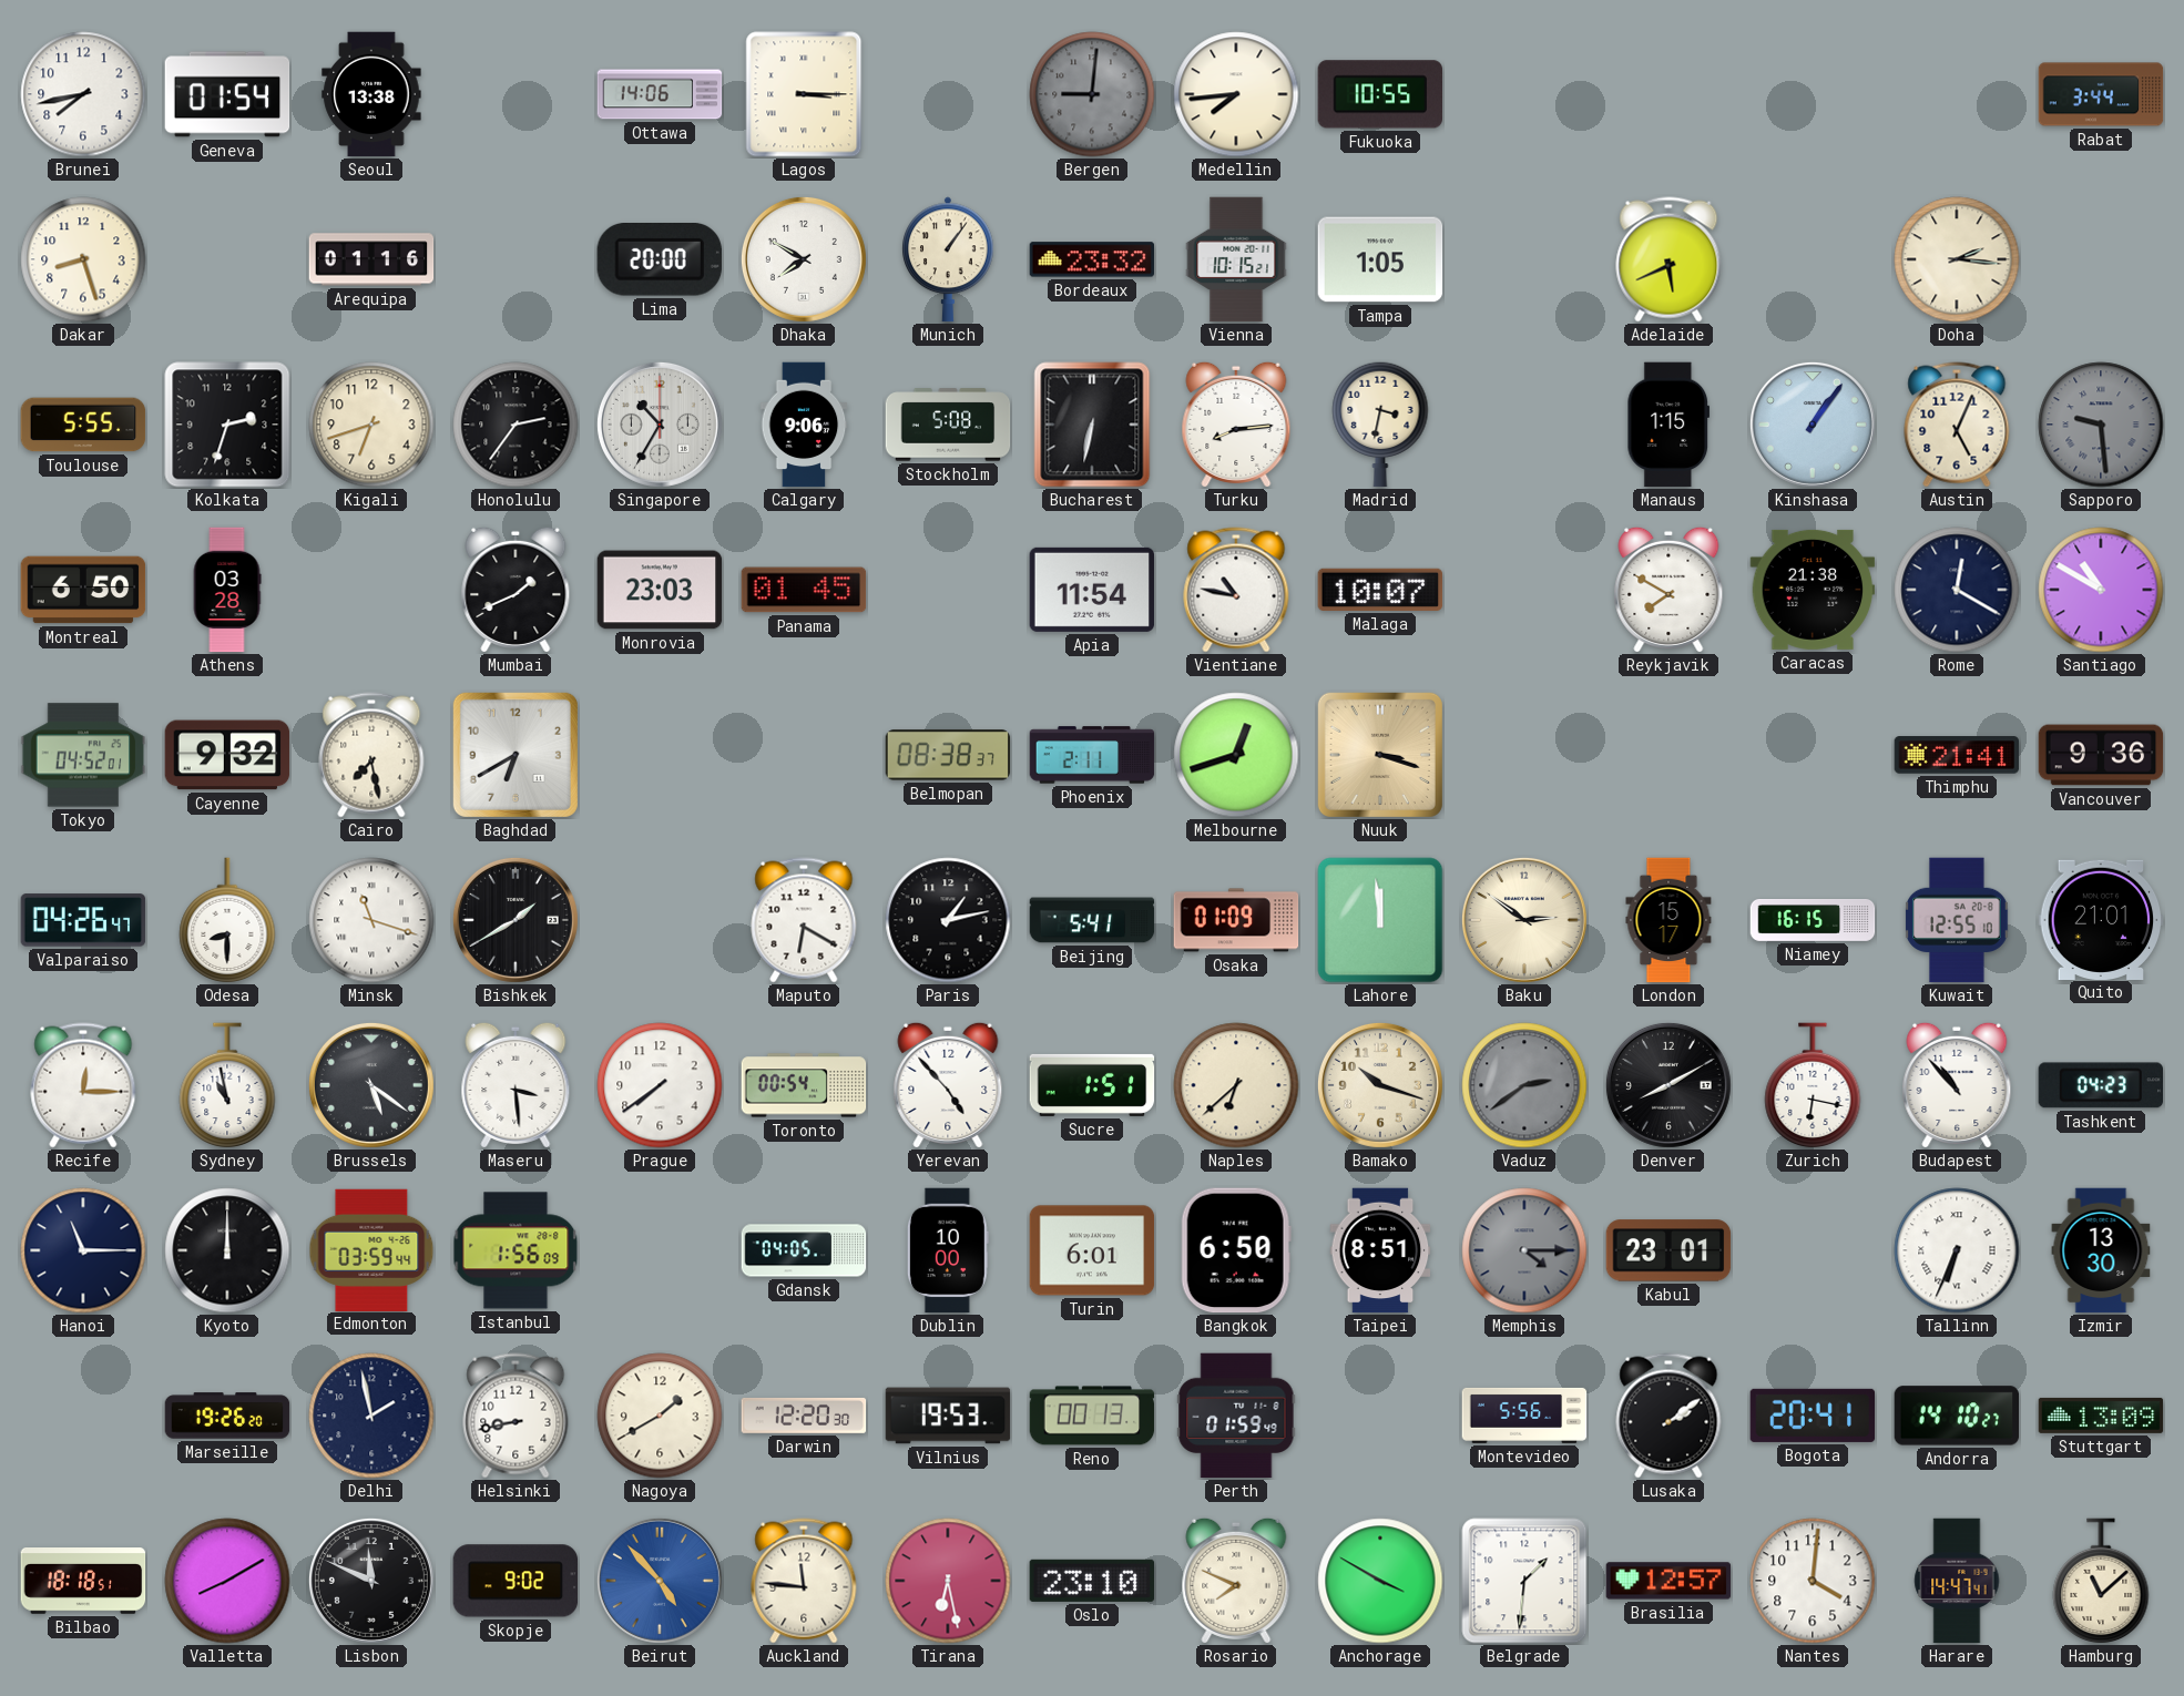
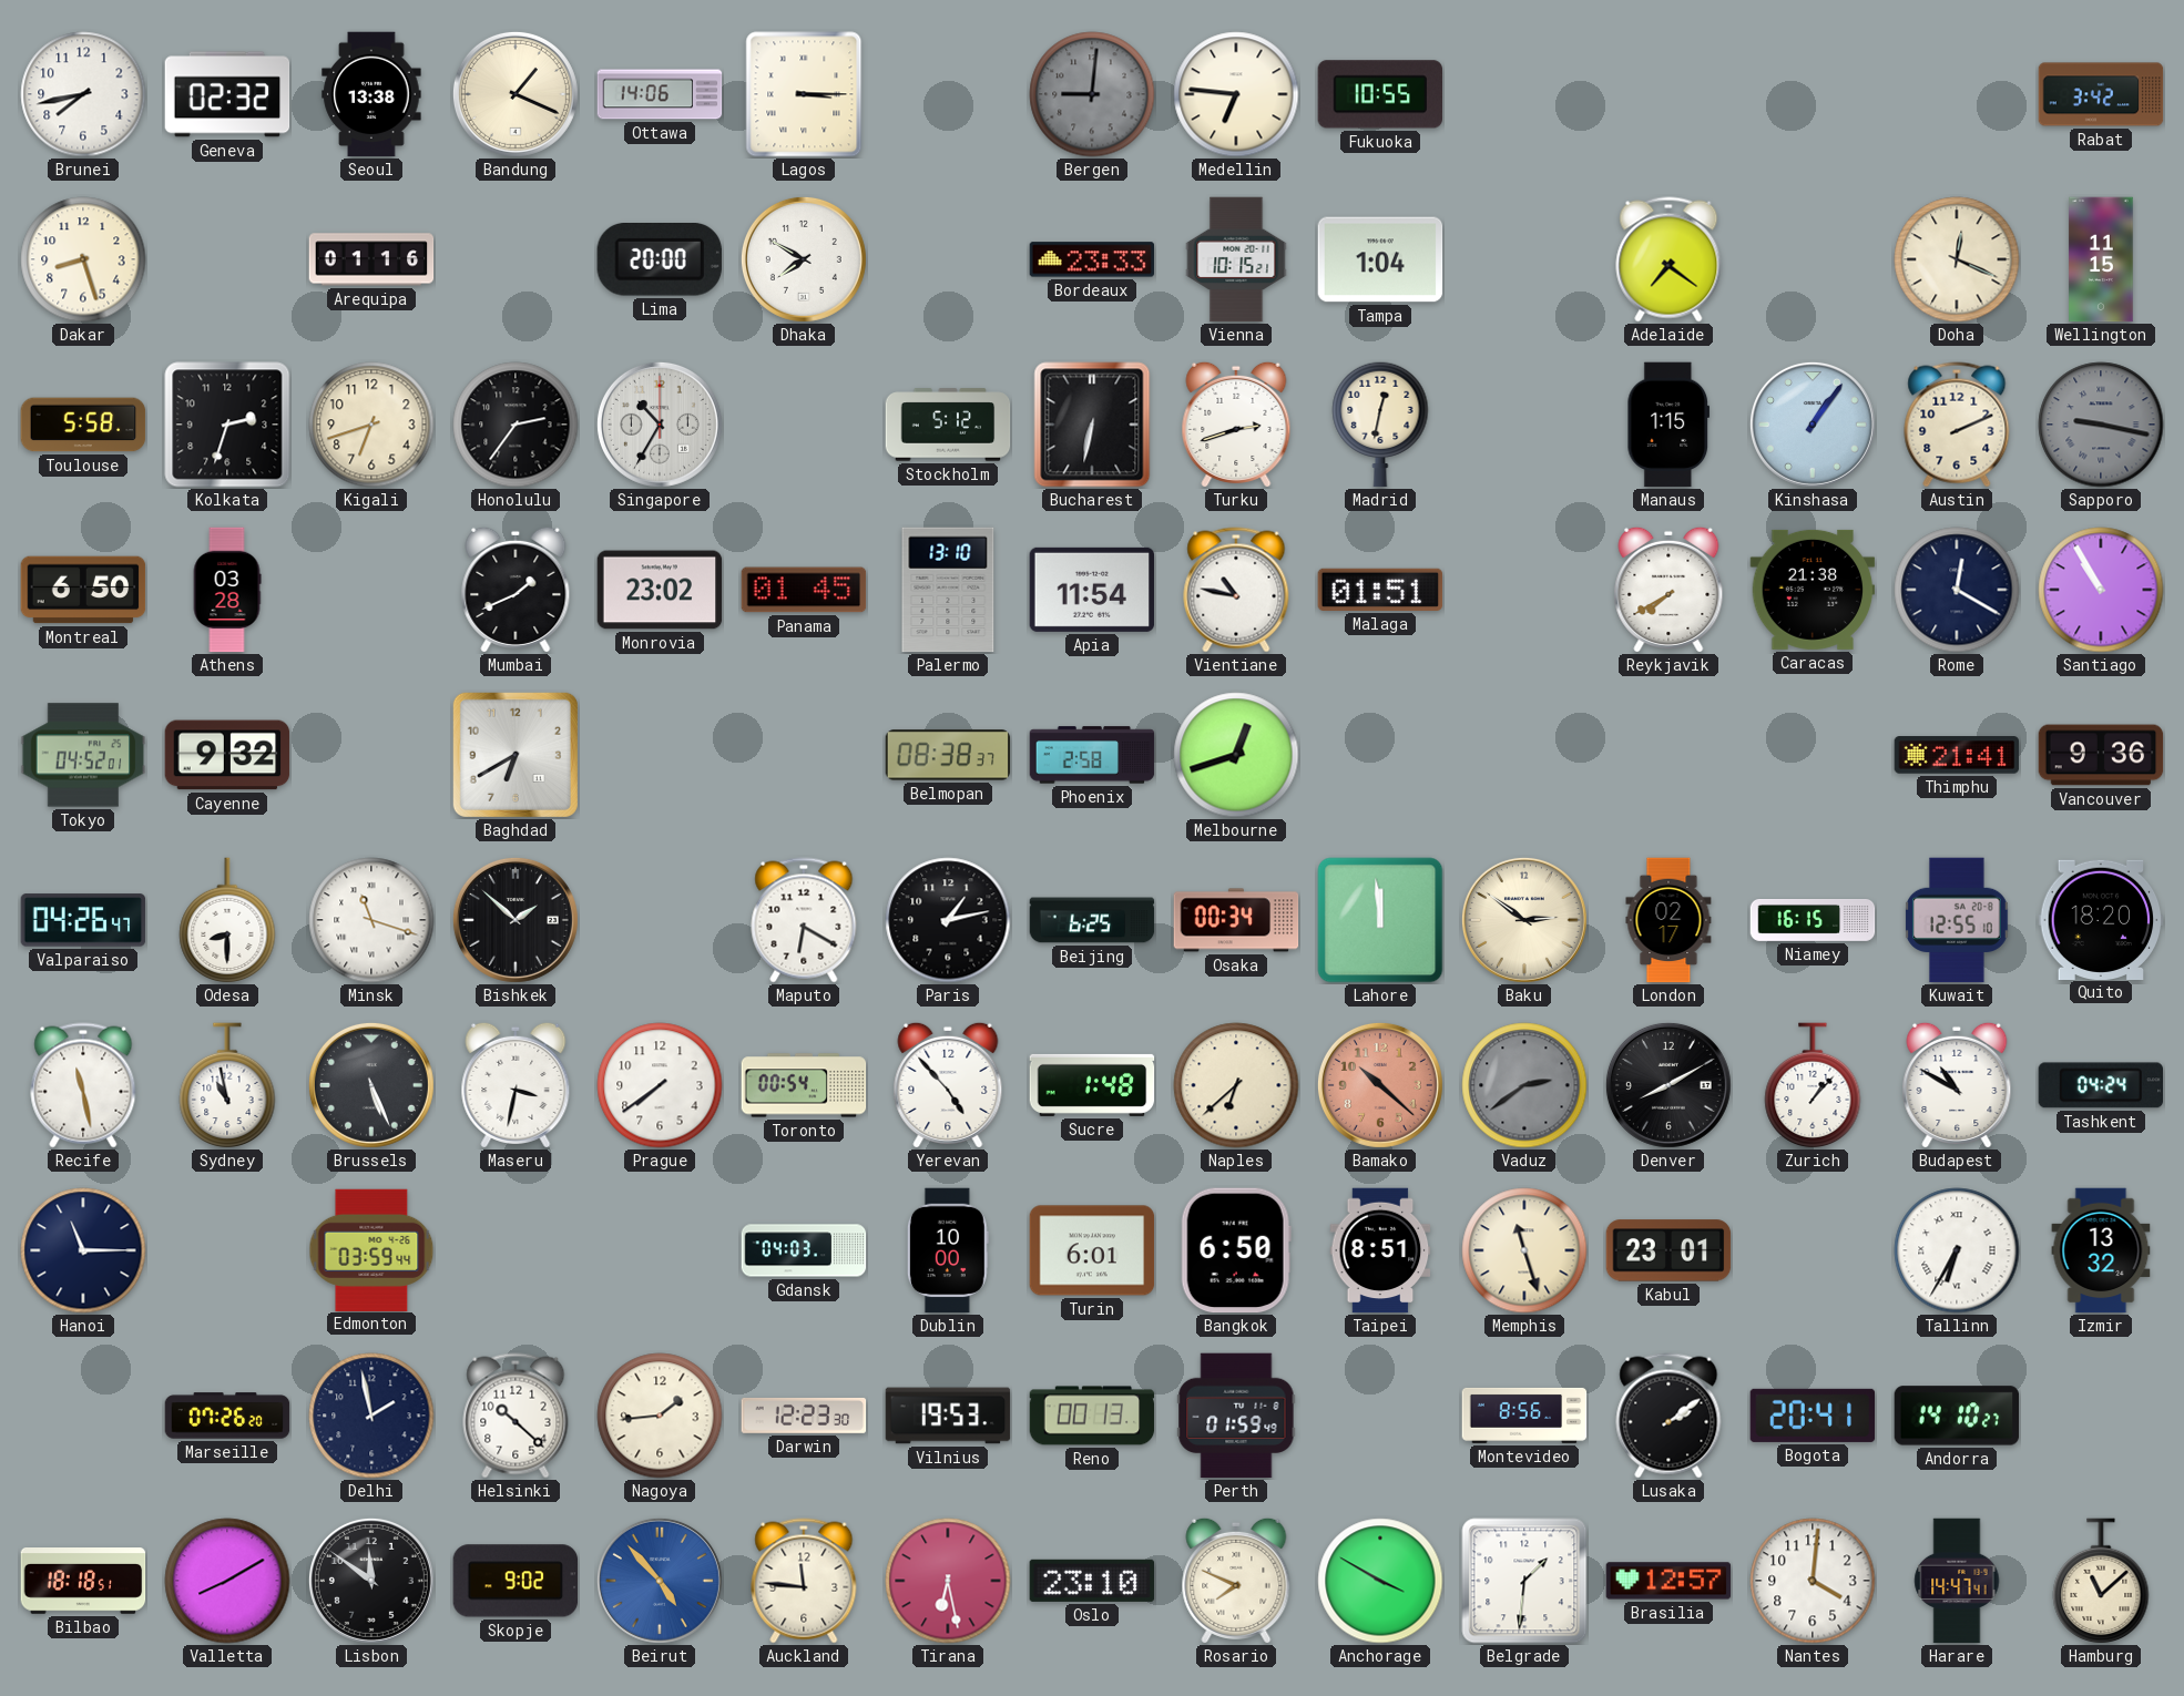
Geneva: 01:54 -> 02:32
Bandung: none -> 1:19
Medellin: 7:44 -> 6:46
Rabat: 3:44 -> 3:42
Munich: 1:06 -> none
Bordeaux: 23:32 -> 23:33
Tampa: 1:05 -> 1:04
Adelaide: 5:41 -> 7:21
Doha: 2:16 -> 12:19
Wellington: none -> 11:15
Toulouse: 5:55 -> 5:58
Calgary: 9:06 -> none
Stockholm: 5:08 -> 5:12
Turku: 8:14 -> 2:42
Madrid: 3:32 -> 12:32
Austin: 5:04 -> 2:11
Sapporo: 9:29 -> 9:17
Monrovia: 23:03 -> 23:02
Palermo: none -> 13:10
Malaga: 10:07 -> 01:51
Reykjavik: 7:50 -> 7:40
Santiago: 10:50 -> 10:55
Cairo: 7:28 -> none
Phoenix: 2:11 -> 2:58
Nuuk: 3:18 -> none
Bishkek: 1:40 -> 1:52
Beijing: 5:41 -> 6:25
Osaka: 01:09 -> 00:34
London: 15:17 -> 02:17
Quito: 21:01 -> 18:20
Recife: 12:15 -> 11:28
Brussels: 5:21 -> 5:26
Maseru: 3:29 -> 3:32
Sucre: 1:51 -> 1:48
Bamako: 10:18 -> 10:22
Bamako dial: cream -> salmon
Zurich: 6:17 -> 1:07
Budapest: 10:53 -> 10:50
Tashkent: 04:23 -> 04:24
Kyoto: 12:00 -> none
Istanbul: 1:56 -> none
Gdansk: 04:05 -> 04:03
Memphis: 4:15 -> 11:27
Memphis dial: grey -> cream
Tallinn: 6:34 -> 6:35
Izmir: 13:30 -> 13:32
Marseille: 19:26 -> 07:26
Helsinki: 8:43 -> 10:22
Nagoya: 1:40 -> 1:44
Darwin: 12:20 -> 12:23
Montevideo: 5:56 -> 8:56
Stuttgart: 13:09 -> none
Lisbon: 11:49 -> 11:51
